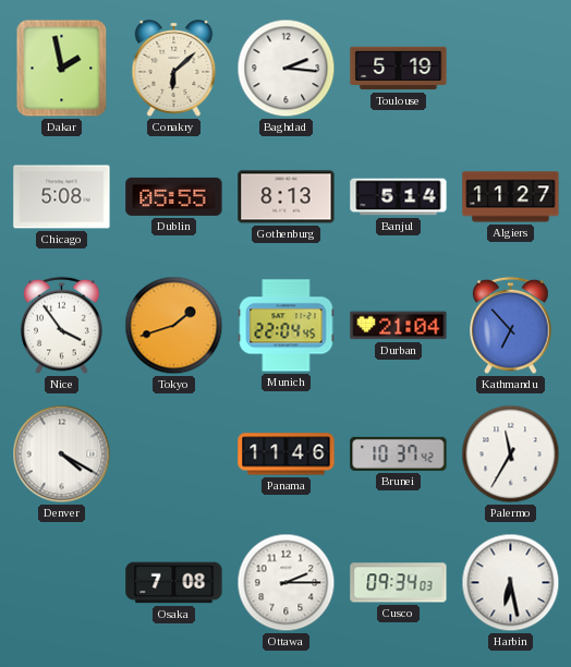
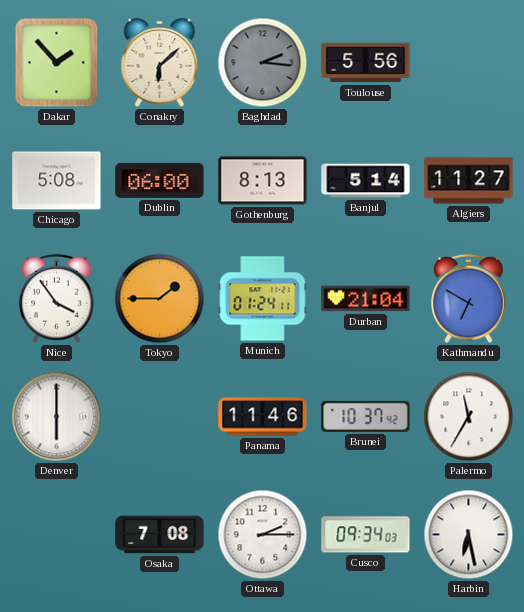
Dakar: 1:58 -> 1:53
Baghdad dial: white -> grey
Toulouse: 5:19 -> 5:56
Dublin: 05:55 -> 06:00
Tokyo: 1:42 -> 1:45
Munich: 22:04 -> 01:24
Kathmandu: 6:53 -> 6:50
Denver: 4:20 -> 6:00
